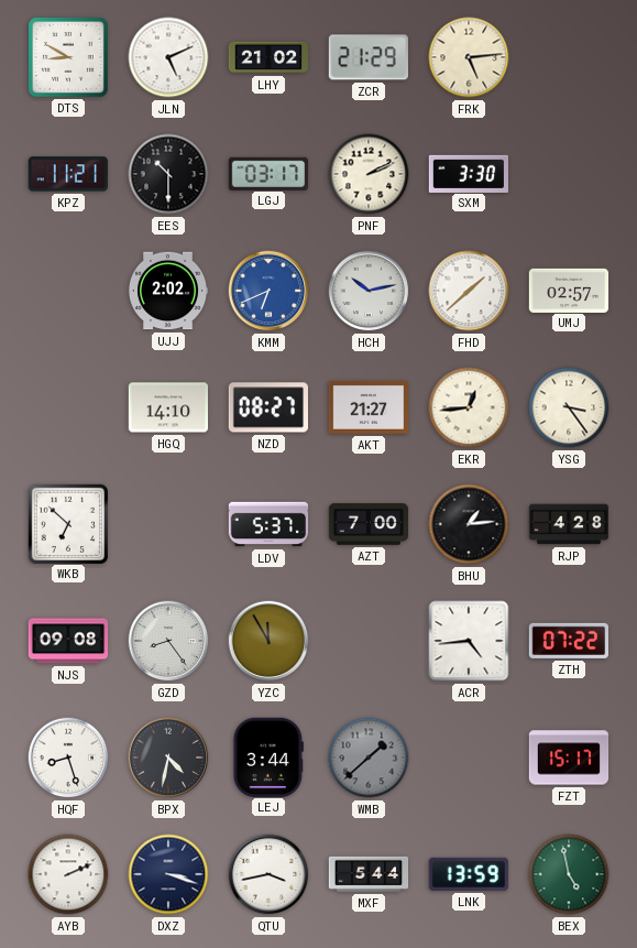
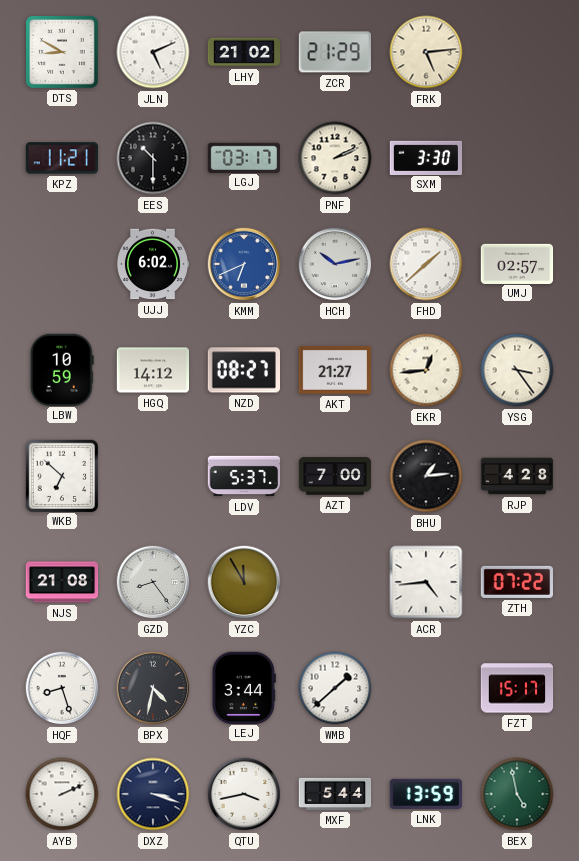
UJJ: 2:02 -> 6:02
LBW: none -> 10:59
HGQ: 14:10 -> 14:12
NJS: 09:08 -> 21:08
WMB dial: grey -> white
